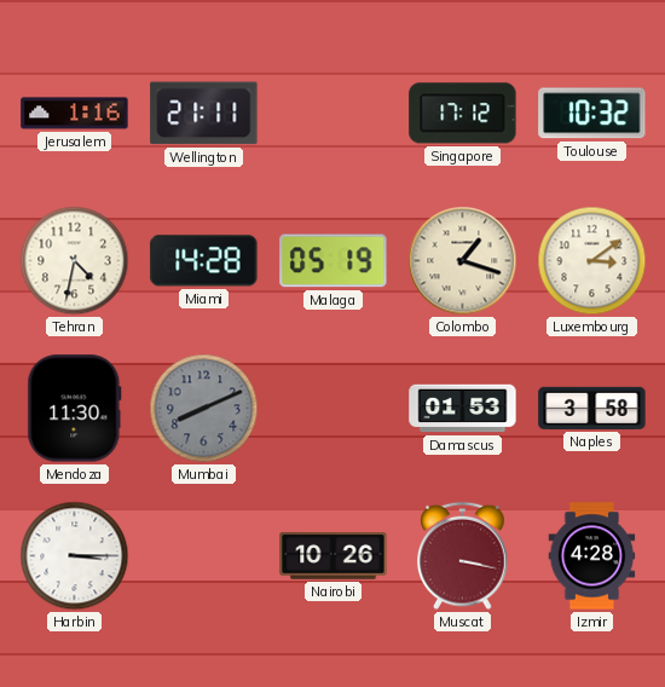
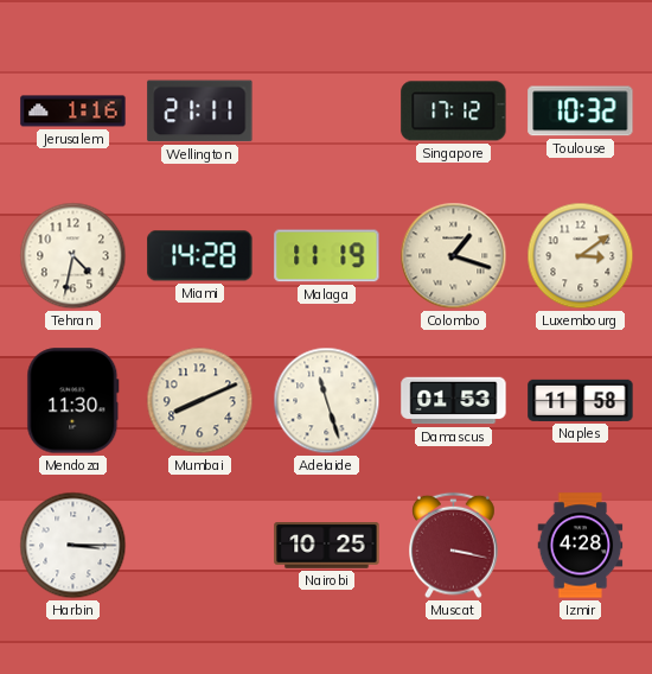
Malaga: 05:19 -> 11:19
Mumbai dial: grey -> cream
Adelaide: none -> 11:27
Naples: 3:58 -> 11:58
Nairobi: 10:26 -> 10:25
